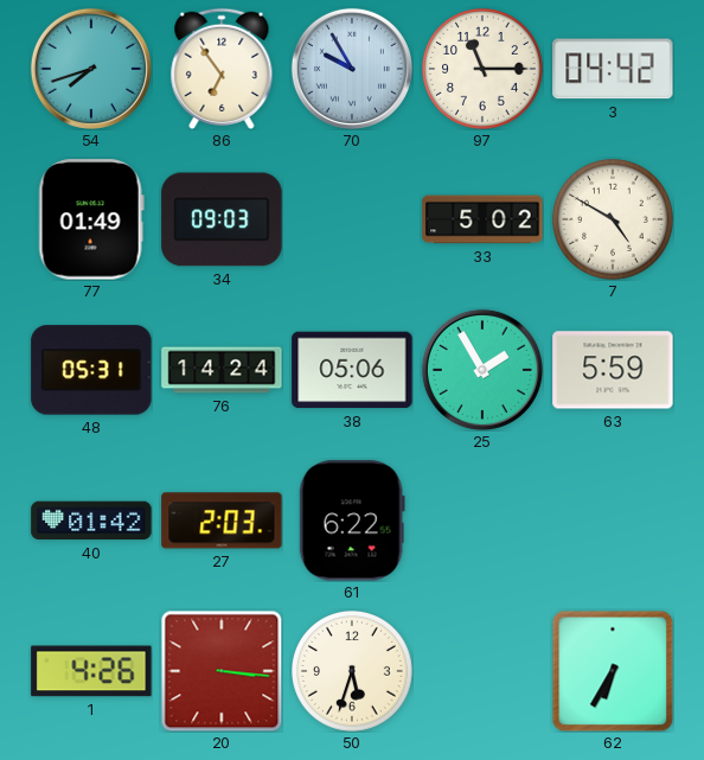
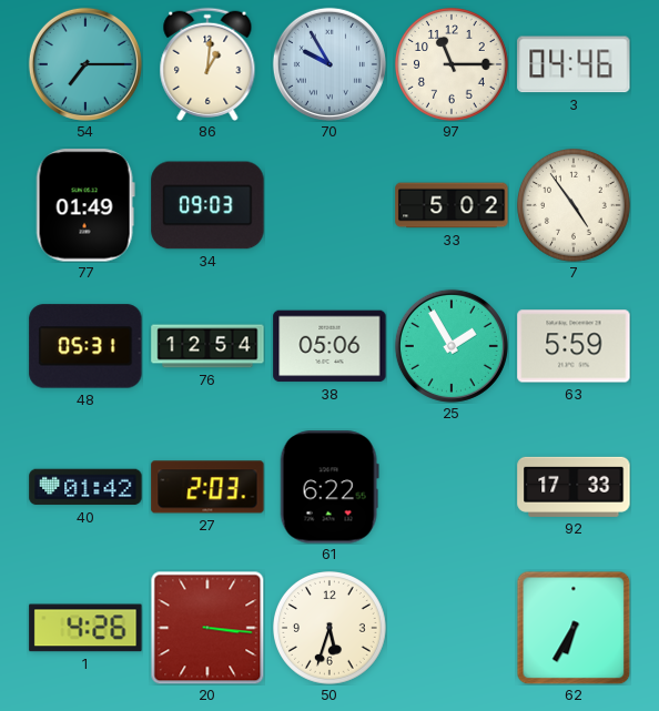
54: 7:42 -> 7:15
86: 6:54 -> 1:01
3: 04:42 -> 04:46
7: 4:50 -> 4:54
76: 14:24 -> 12:54
92: none -> 17:33
